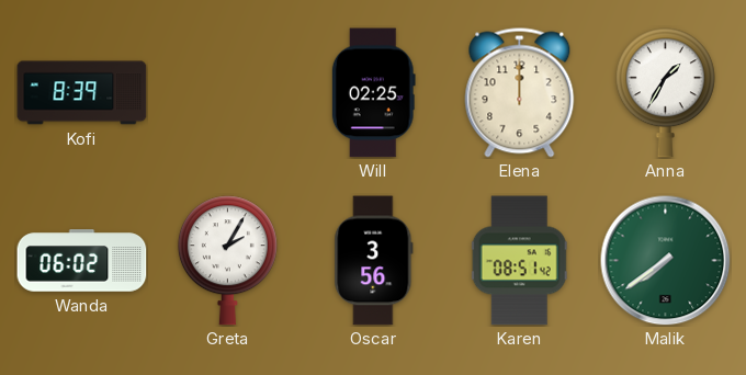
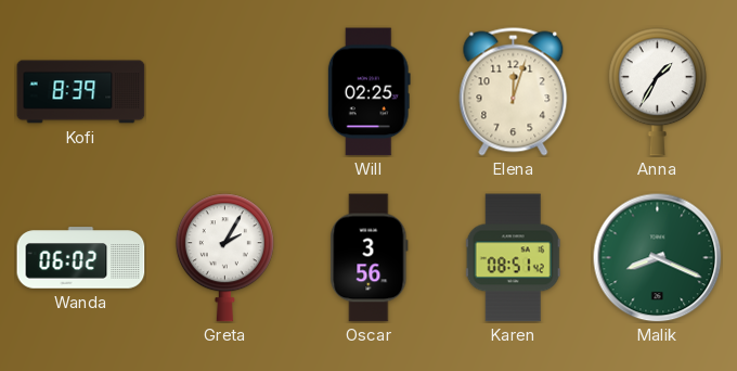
Elena: 12:00 -> 12:03
Malik: 7:39 -> 8:19
